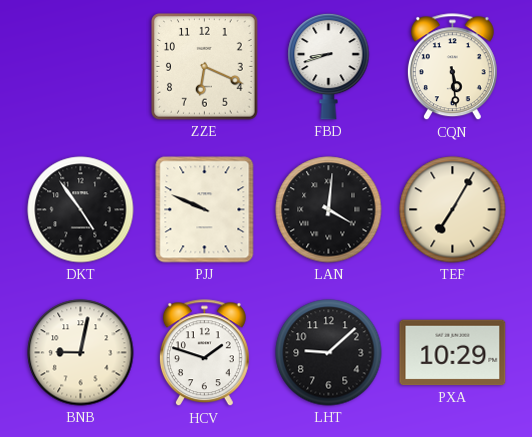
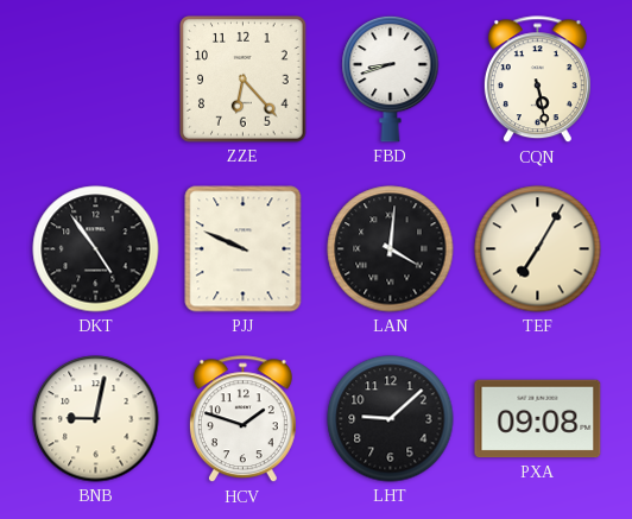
ZZE: 6:19 -> 6:23
CQN: 5:29 -> 5:28
PXA: 10:29 -> 09:08
